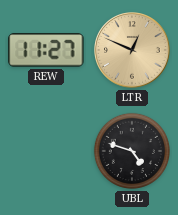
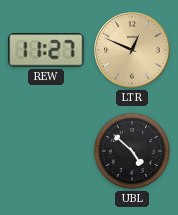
UBL: 4:48 -> 4:52
